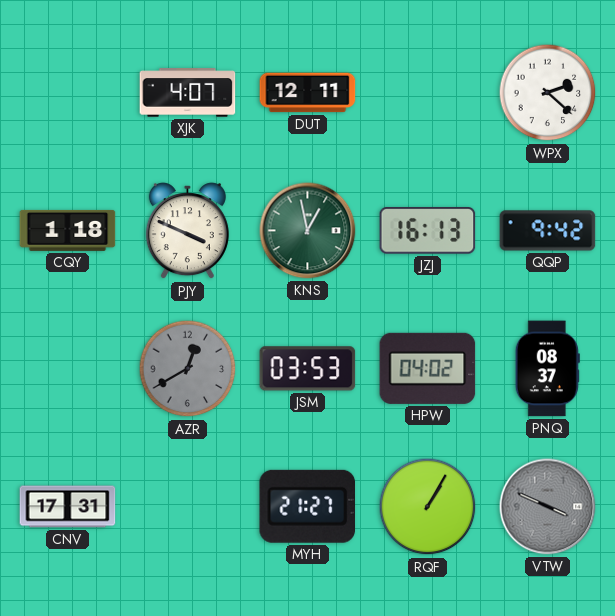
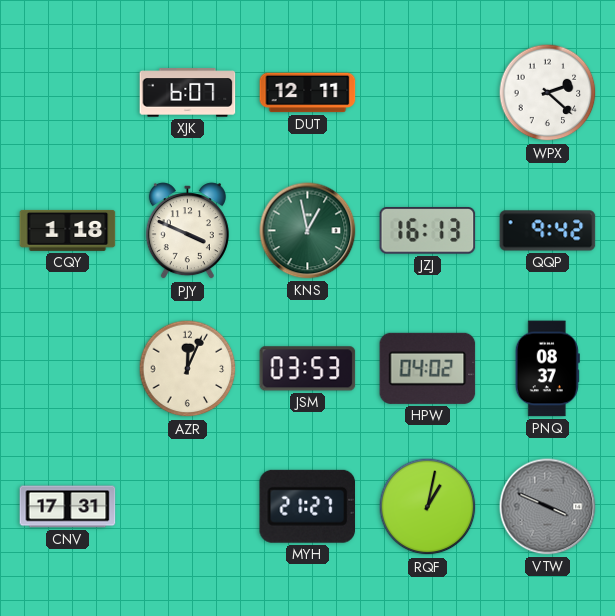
XJK: 4:07 -> 6:07
AZR: 12:40 -> 12:04
AZR dial: grey -> cream
RQF: 1:05 -> 1:02
